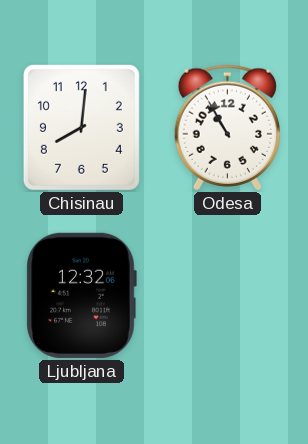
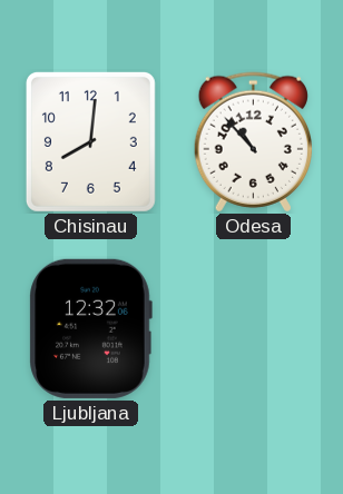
Odesa: 10:55 -> 10:53
